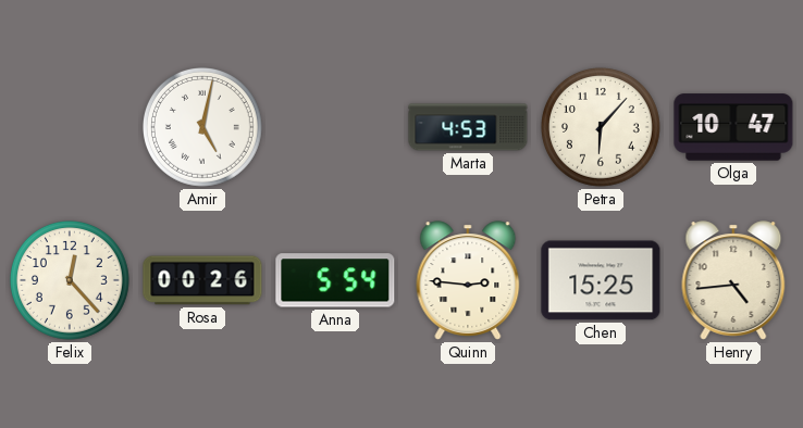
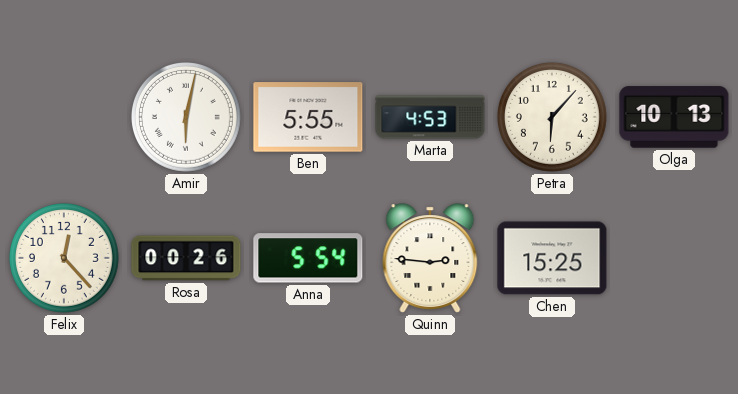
Amir: 5:02 -> 6:02
Ben: none -> 5:55
Olga: 10:47 -> 10:13
Henry: 4:44 -> none
